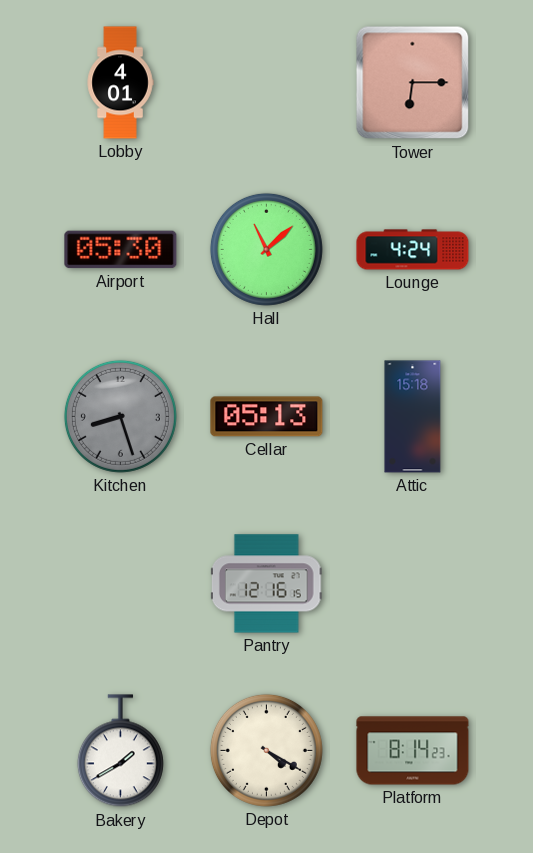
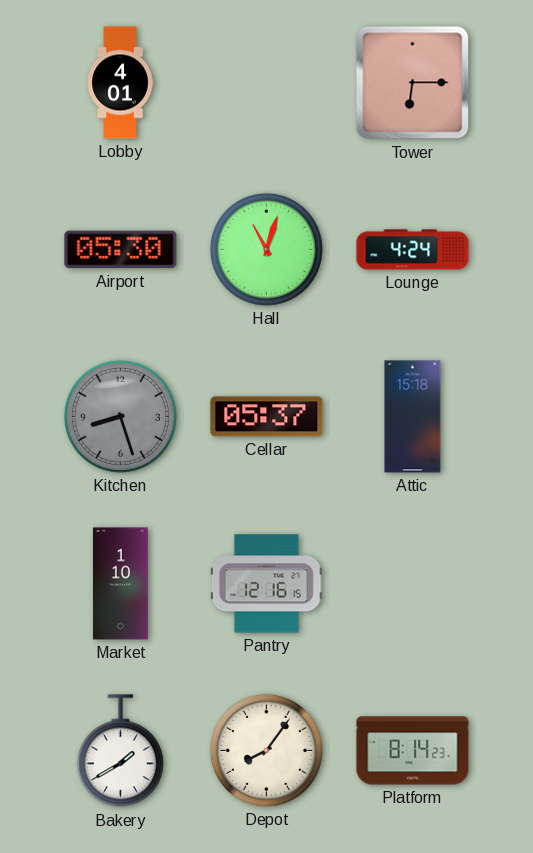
Hall: 11:08 -> 11:03
Cellar: 05:13 -> 05:37
Market: none -> 1:10
Depot: 4:20 -> 8:06
